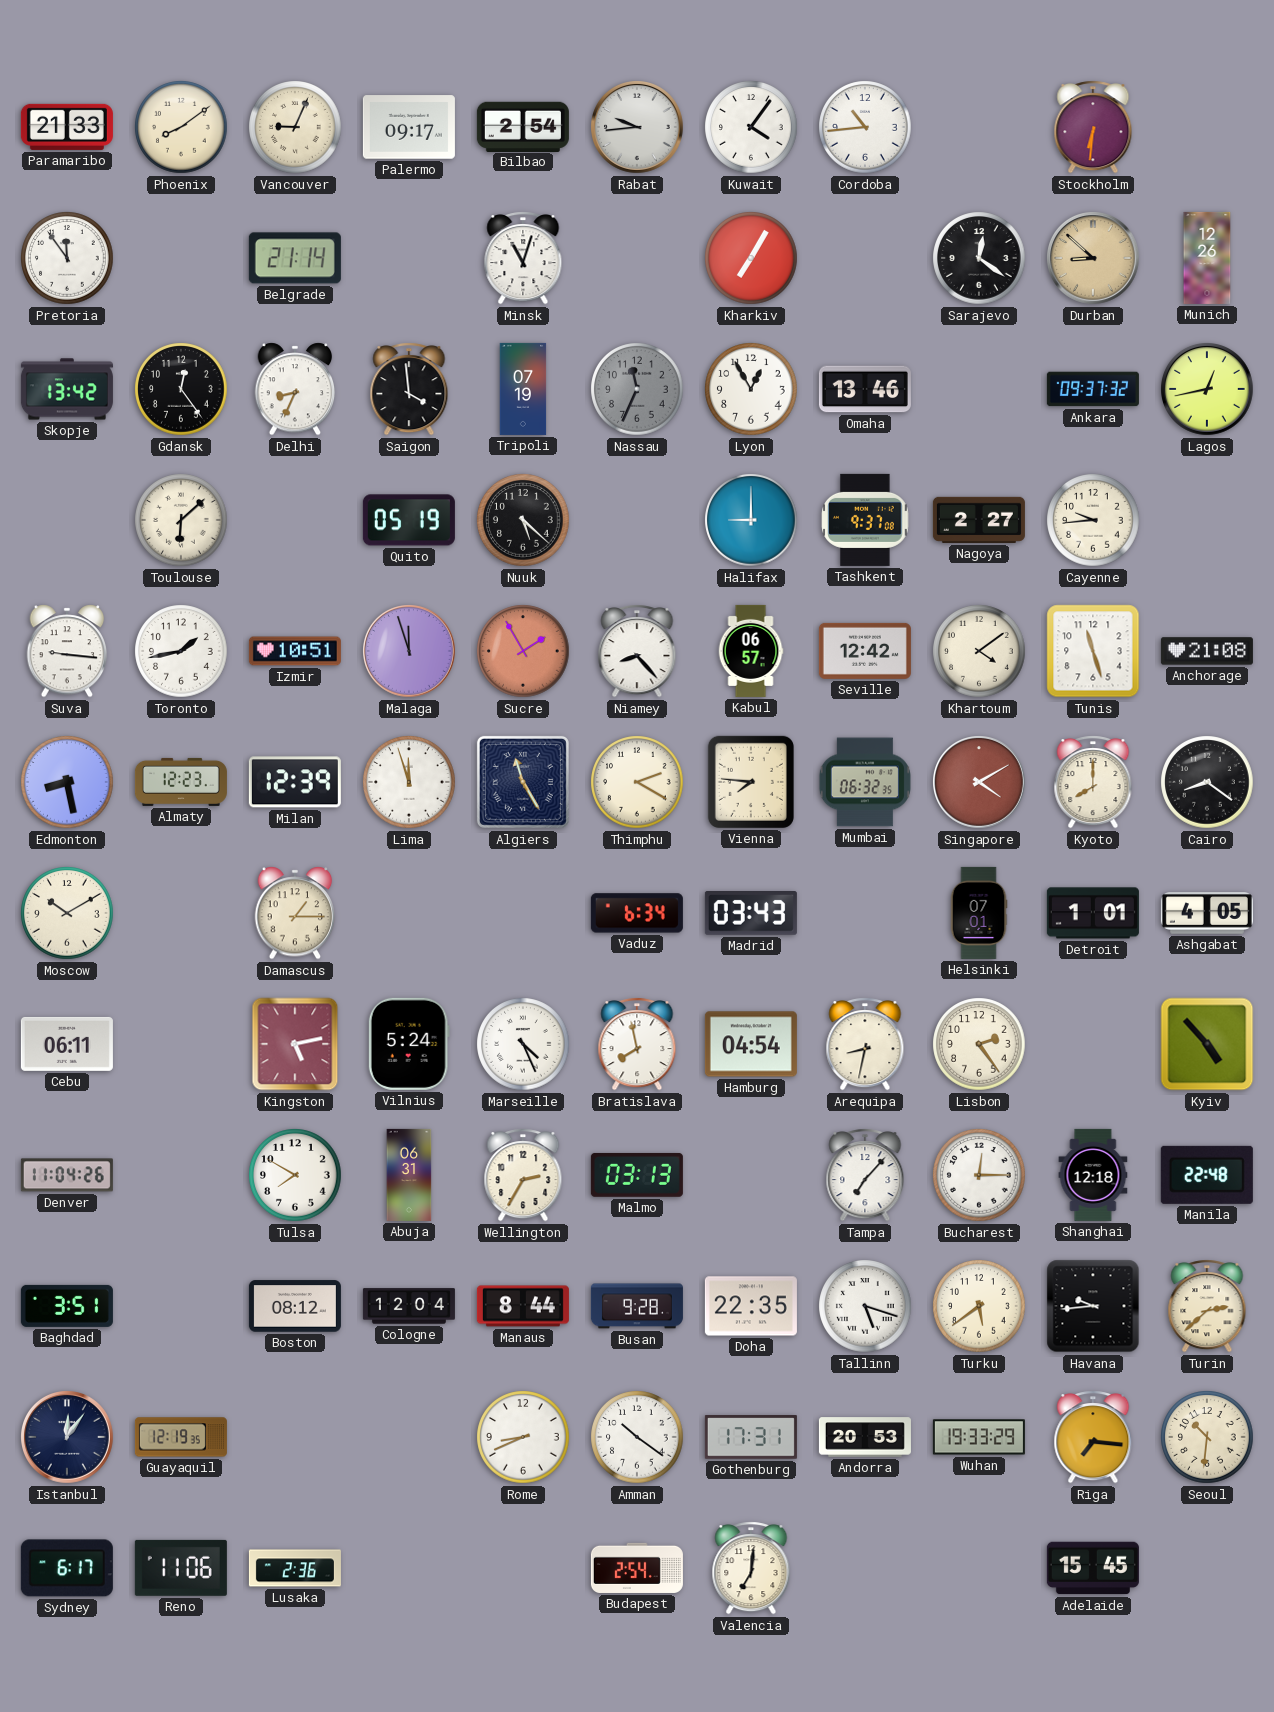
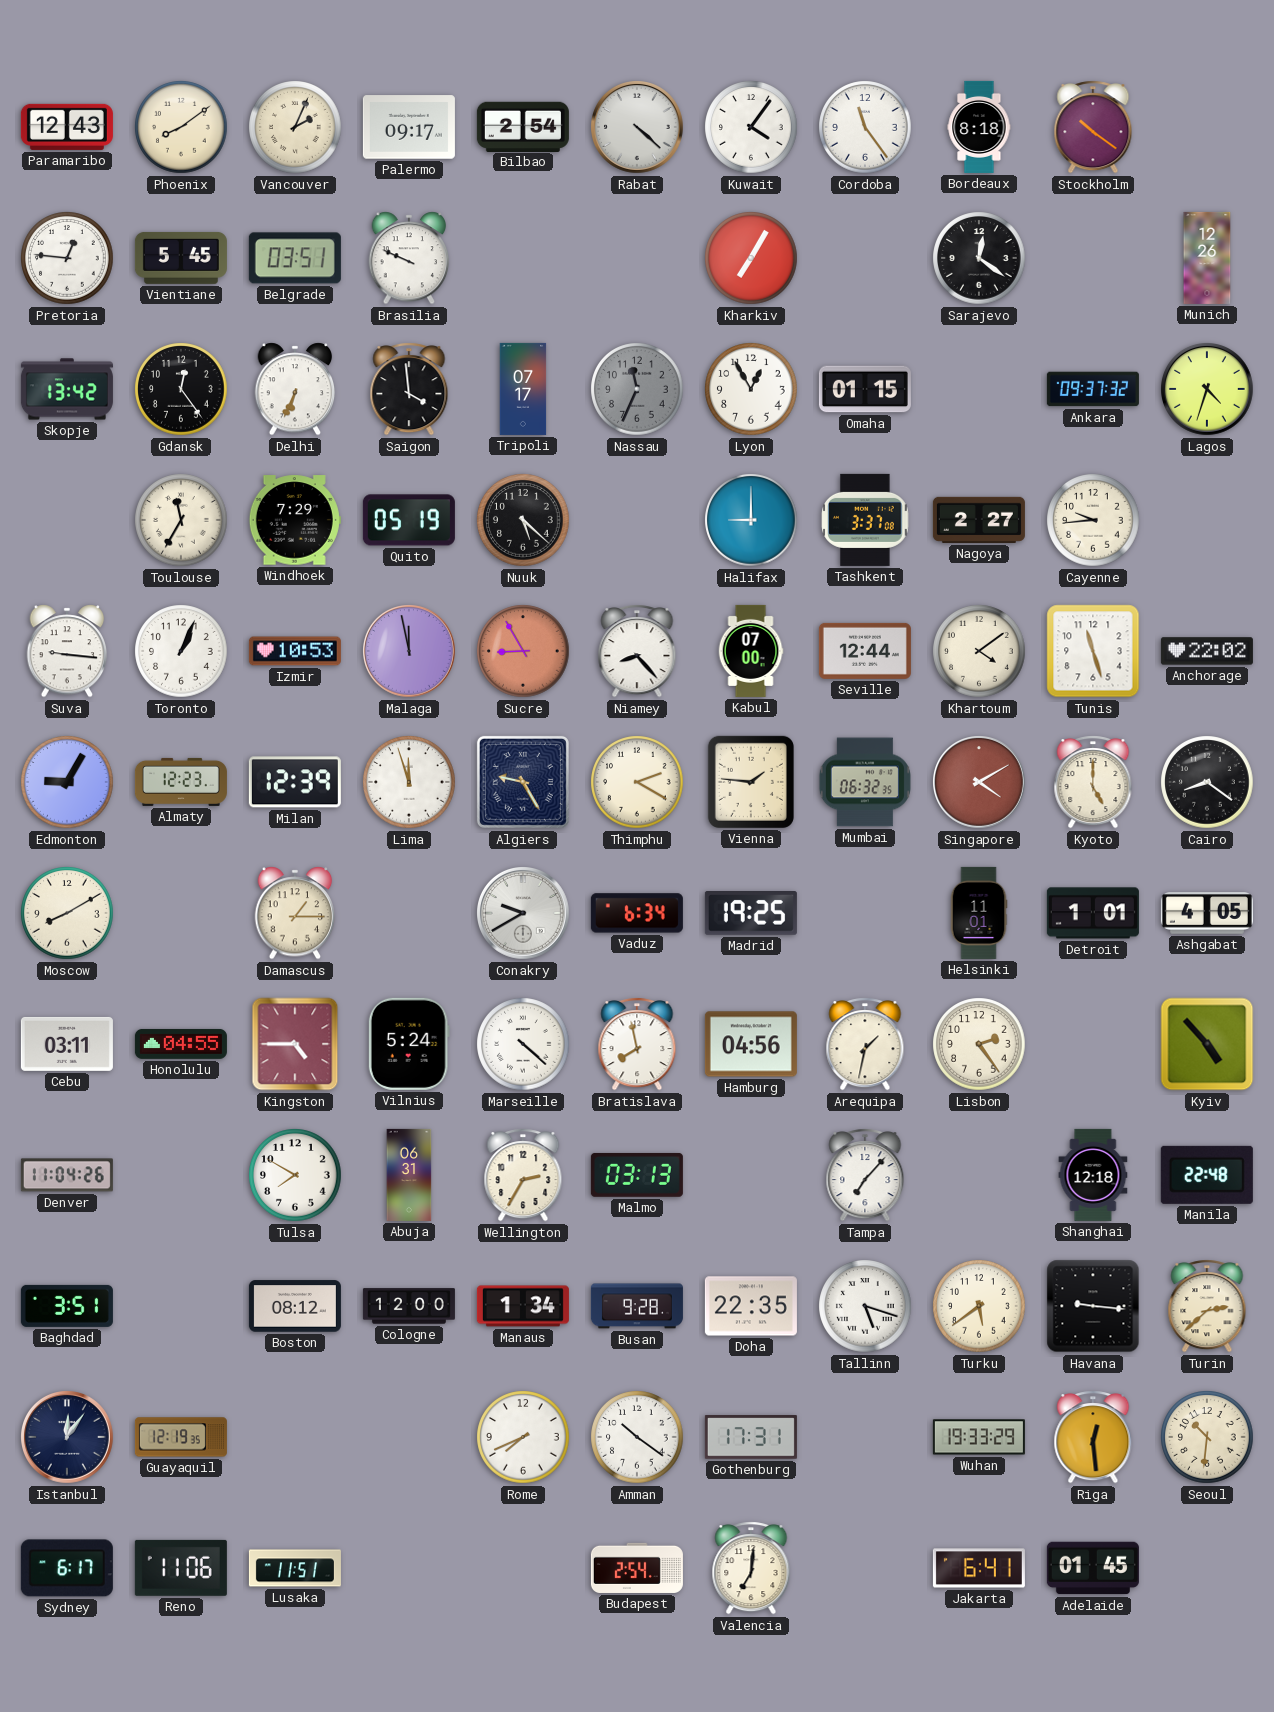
Paramaribo: 21:33 -> 12:43
Vancouver: 9:04 -> 2:04
Rabat: 9:44 -> 4:22
Cordoba: 10:44 -> 11:24
Bordeaux: none -> 8:18
Stockholm: 6:31 -> 10:21
Pretoria: 11:54 -> 12:46
Vientiane: none -> 5:45
Belgrade: 21:14 -> 03:51
Brasilia: none -> 9:49
Minsk: 11:03 -> none
Durban: 8:52 -> none
Delhi: 8:34 -> 6:34
Tripoli: 07:19 -> 07:17
Omaha: 13:46 -> 01:15
Lagos: 12:43 -> 4:33
Toulouse: 6:08 -> 11:35
Windhoek: none -> 7:29
Tashkent: 9:37 -> 3:37
Toronto: 1:43 -> 1:04
Izmir: 10:51 -> 10:53
Malaga: 11:57 -> 11:58
Sucre: 1:55 -> 8:55
Kabul: 06:57 -> 07:00
Seville: 12:42 -> 12:44
Anchorage: 21:08 -> 22:02
Edmonton: 8:28 -> 9:05
Algiers: 11:25 -> 9:25
Vienna: 7:46 -> 1:46
Kyoto: 8:00 -> 5:00
Moscow: 10:10 -> 8:10
Conakry: none -> 9:40
Madrid: 03:43 -> 19:25
Helsinki: 07:01 -> 11:01
Cebu: 06:11 -> 03:11
Honolulu: none -> 04:55
Kingston: 5:13 -> 4:45
Marseille: 4:26 -> 4:22
Hamburg: 04:54 -> 04:56
Arequipa: 8:32 -> 1:32
Bucharest: 12:15 -> none
Cologne: 12:04 -> 12:00
Manaus: 8:44 -> 1:34
Havana: 9:44 -> 9:16
Rome: 8:41 -> 7:41
Andorra: 20:53 -> none
Riga: 7:16 -> 12:29
Lusaka: 2:36 -> 11:51
Jakarta: none -> 6:41
Adelaide: 15:45 -> 01:45
